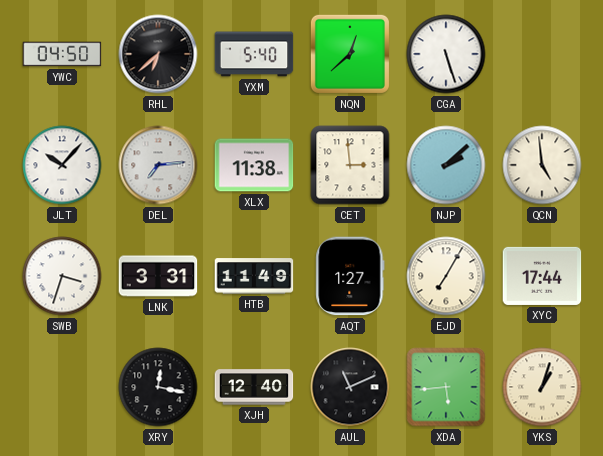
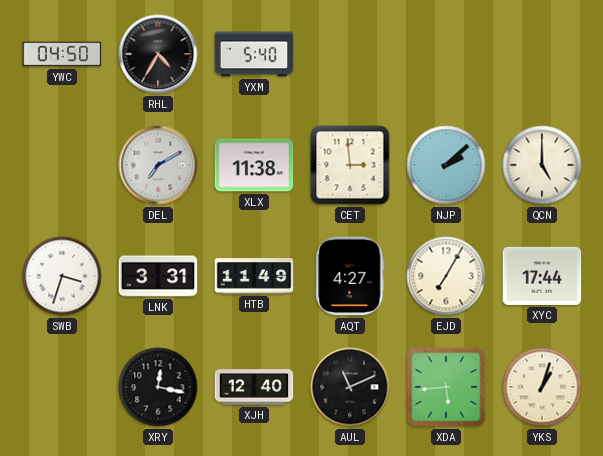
RHL: 6:38 -> 4:35
NQN: 12:38 -> none
CGA: 5:27 -> none
JLT: 10:07 -> none
DEL: 7:14 -> 7:10
QCN: 4:59 -> 5:00
AQT: 1:27 -> 4:27
